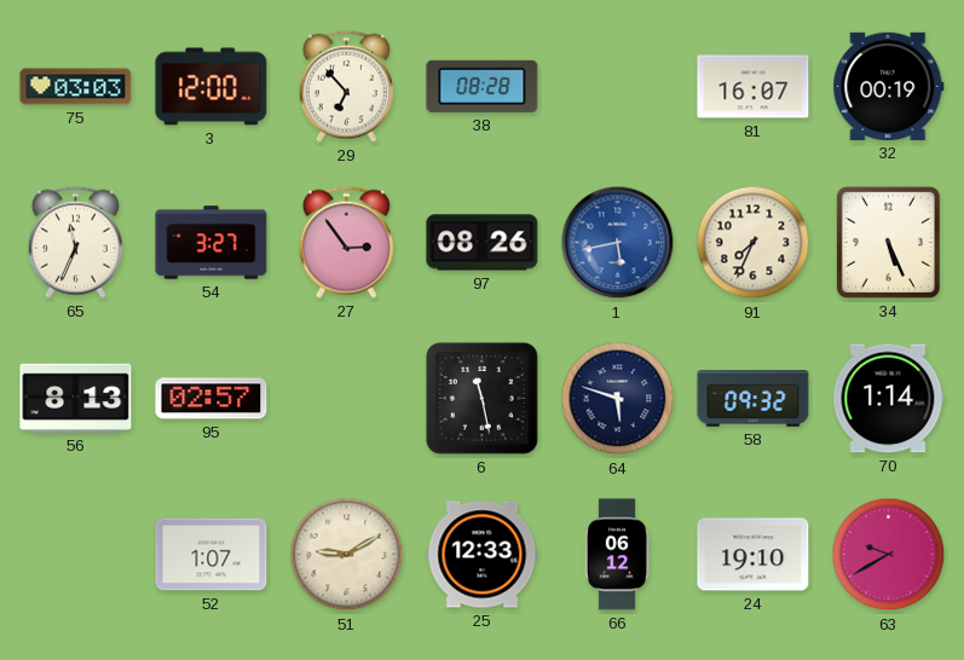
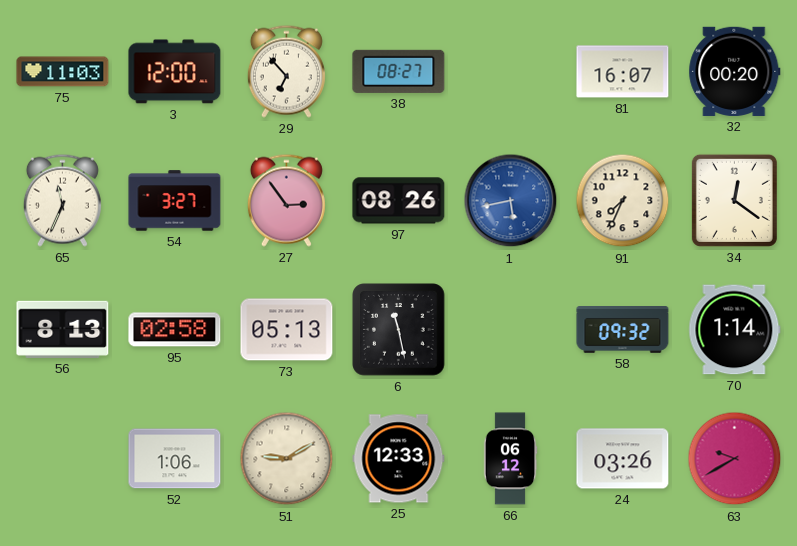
75: 03:03 -> 11:03
38: 08:28 -> 08:27
32: 00:19 -> 00:20
34: 5:26 -> 12:21
95: 02:57 -> 02:58
73: none -> 05:13
64: 5:48 -> none
52: 1:07 -> 1:06
24: 19:10 -> 03:26
